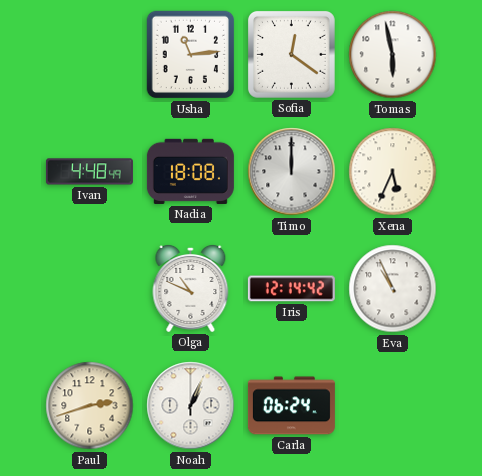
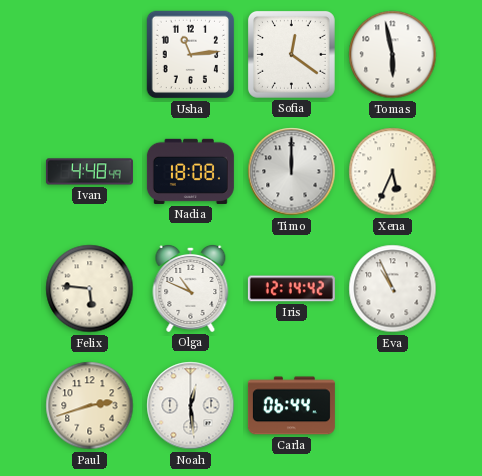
Felix: none -> 5:46
Noah: 1:04 -> 12:29
Carla: 06:24 -> 06:44
